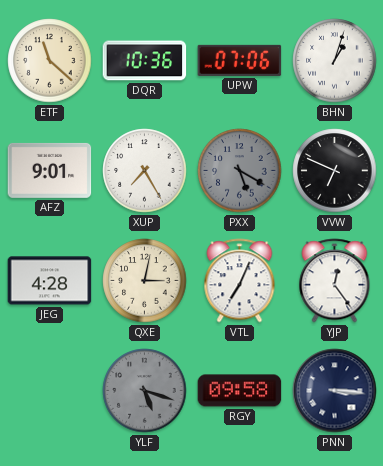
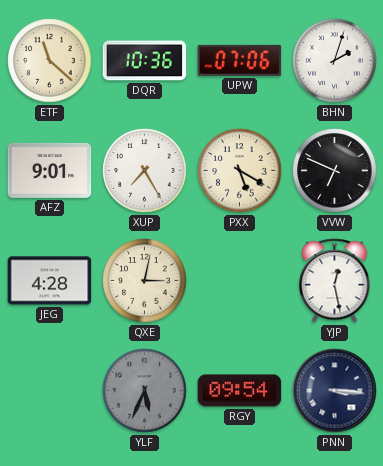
BHN: 1:03 -> 2:03
PXX dial: grey -> cream
VTL: 7:04 -> none
YJP: 12:24 -> 12:28
YLF: 5:18 -> 5:34
RGY: 09:58 -> 09:54
